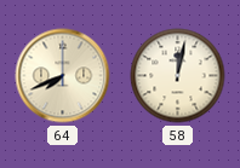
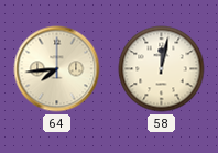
64: 7:41 -> 7:44
